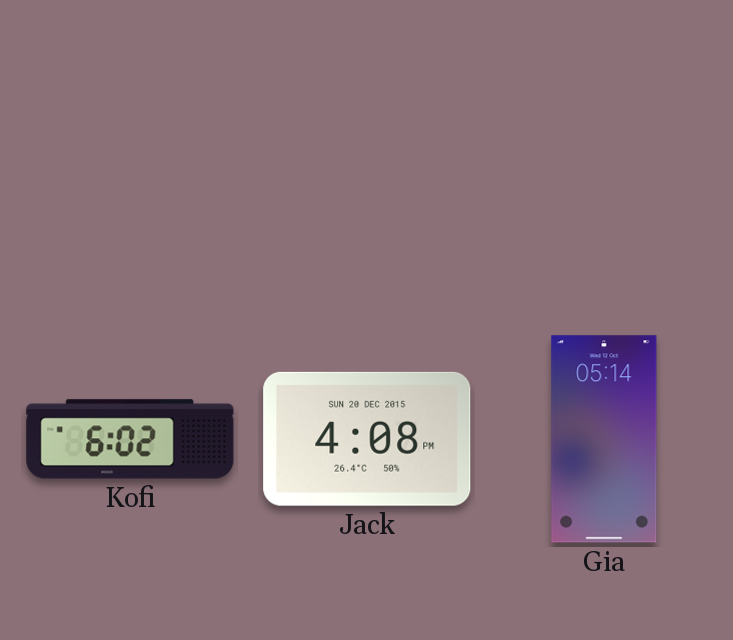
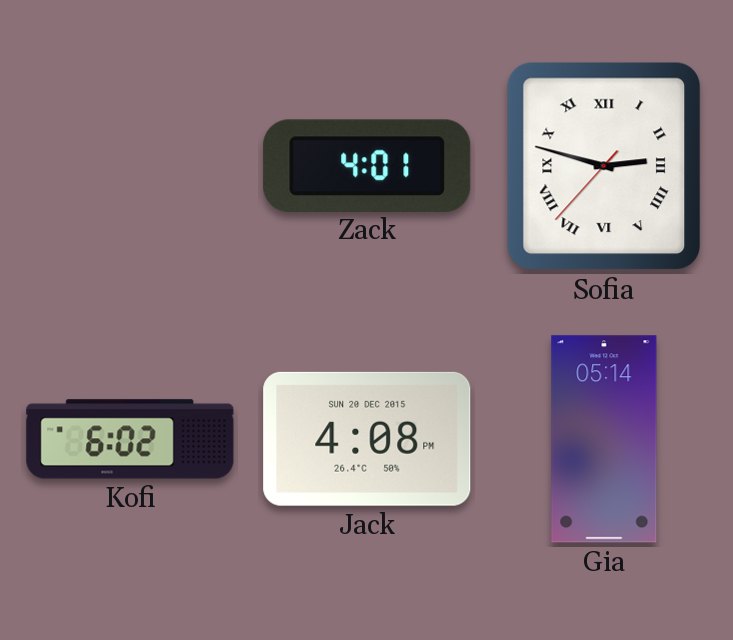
Zack: none -> 4:01
Sofia: none -> 2:47
